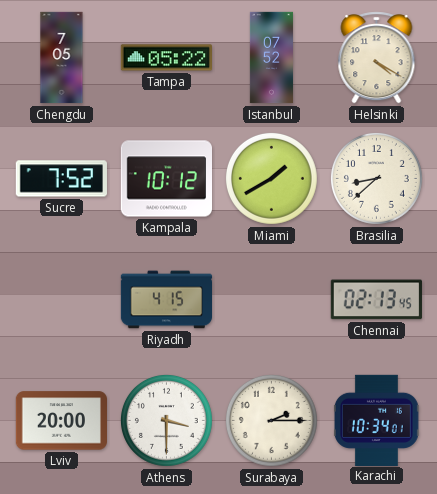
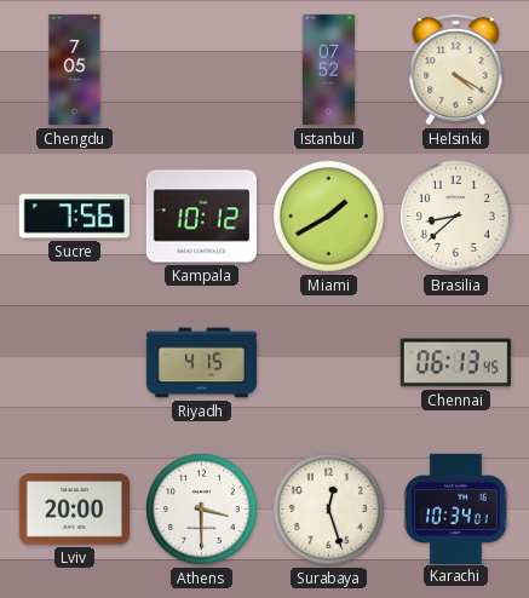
Tampa: 05:22 -> none
Sucre: 7:52 -> 7:56
Chennai: 02:13 -> 06:13
Surabaya: 2:15 -> 12:27
